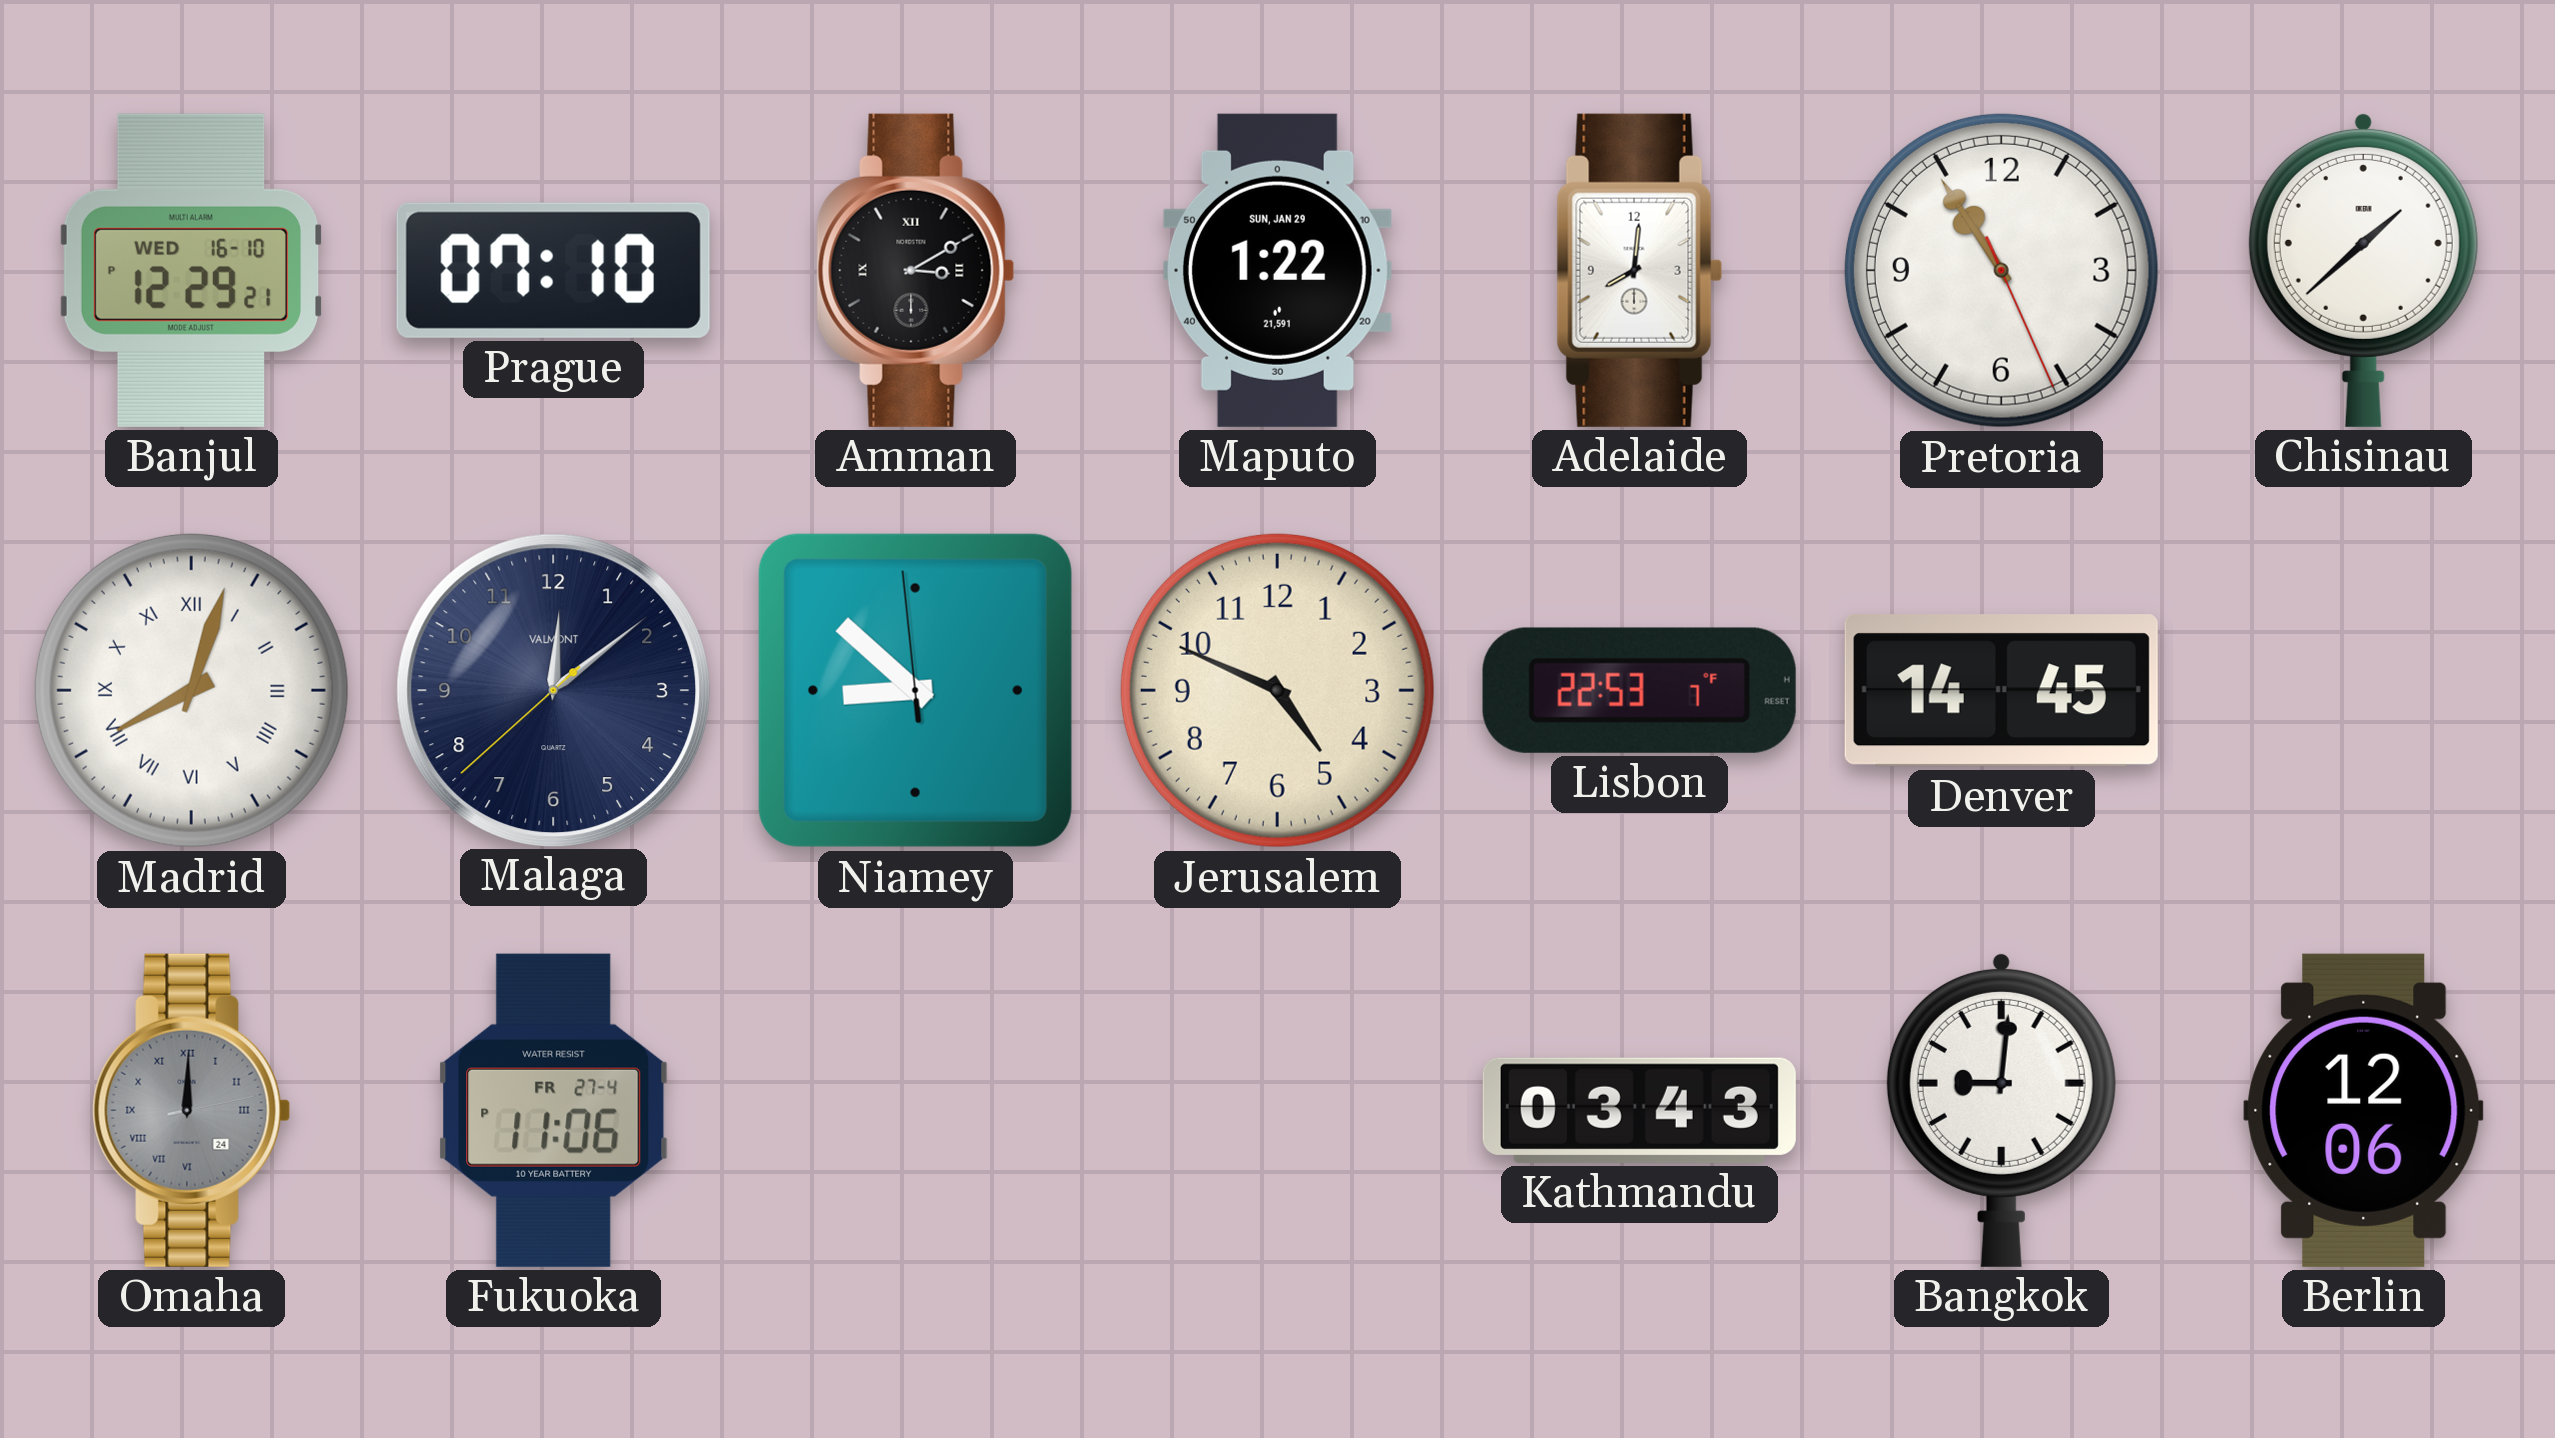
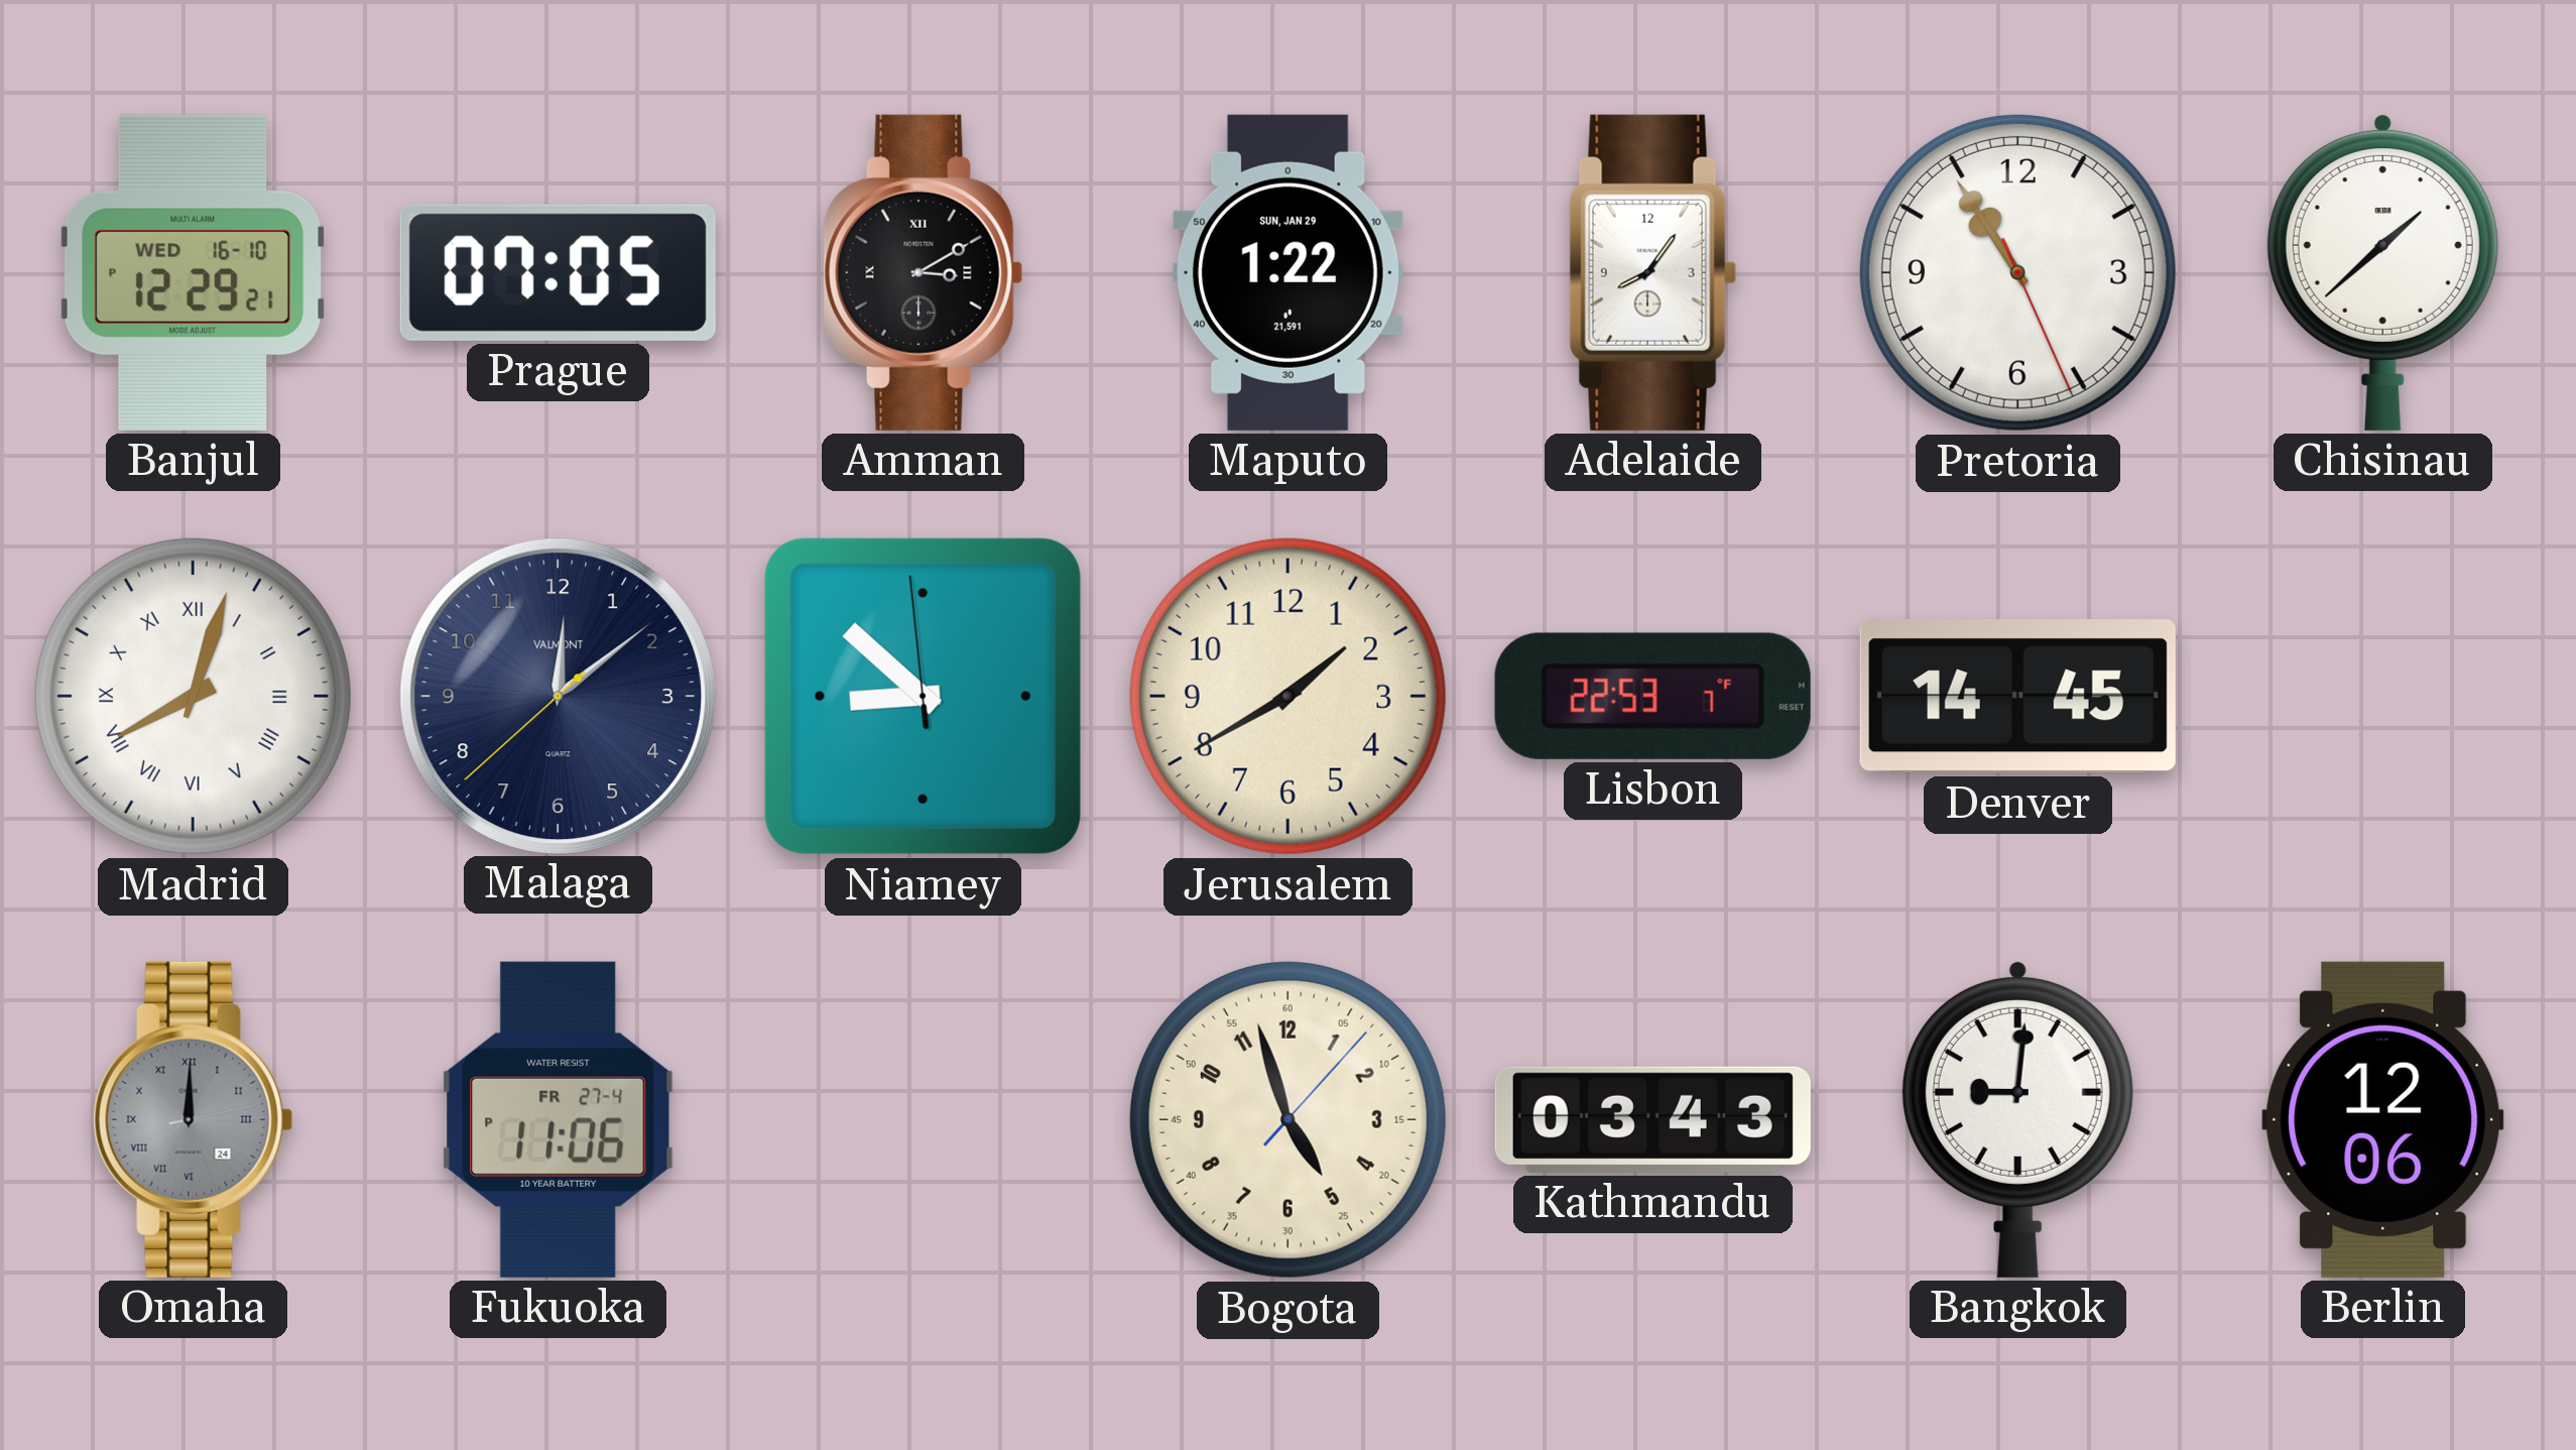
Prague: 07:10 -> 07:05
Adelaide: 8:01 -> 8:06
Jerusalem: 4:49 -> 1:40
Bogota: none -> 4:57
